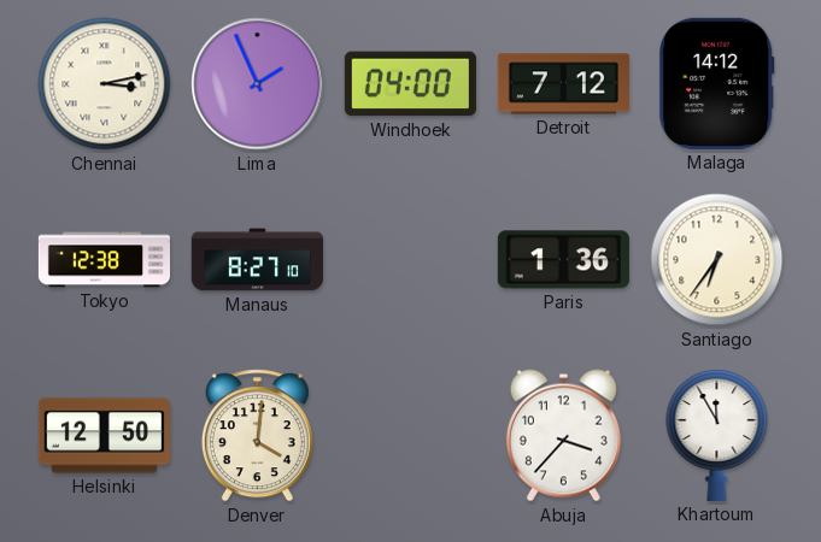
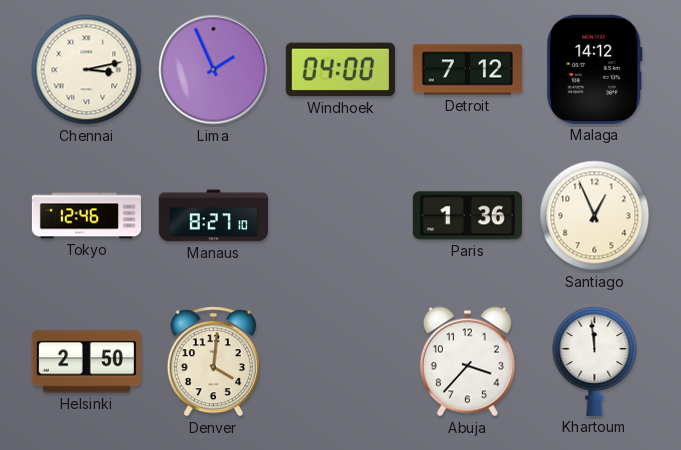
Tokyo: 12:38 -> 12:46
Santiago: 6:36 -> 12:56
Helsinki: 12:50 -> 2:50
Khartoum: 11:55 -> 11:59
